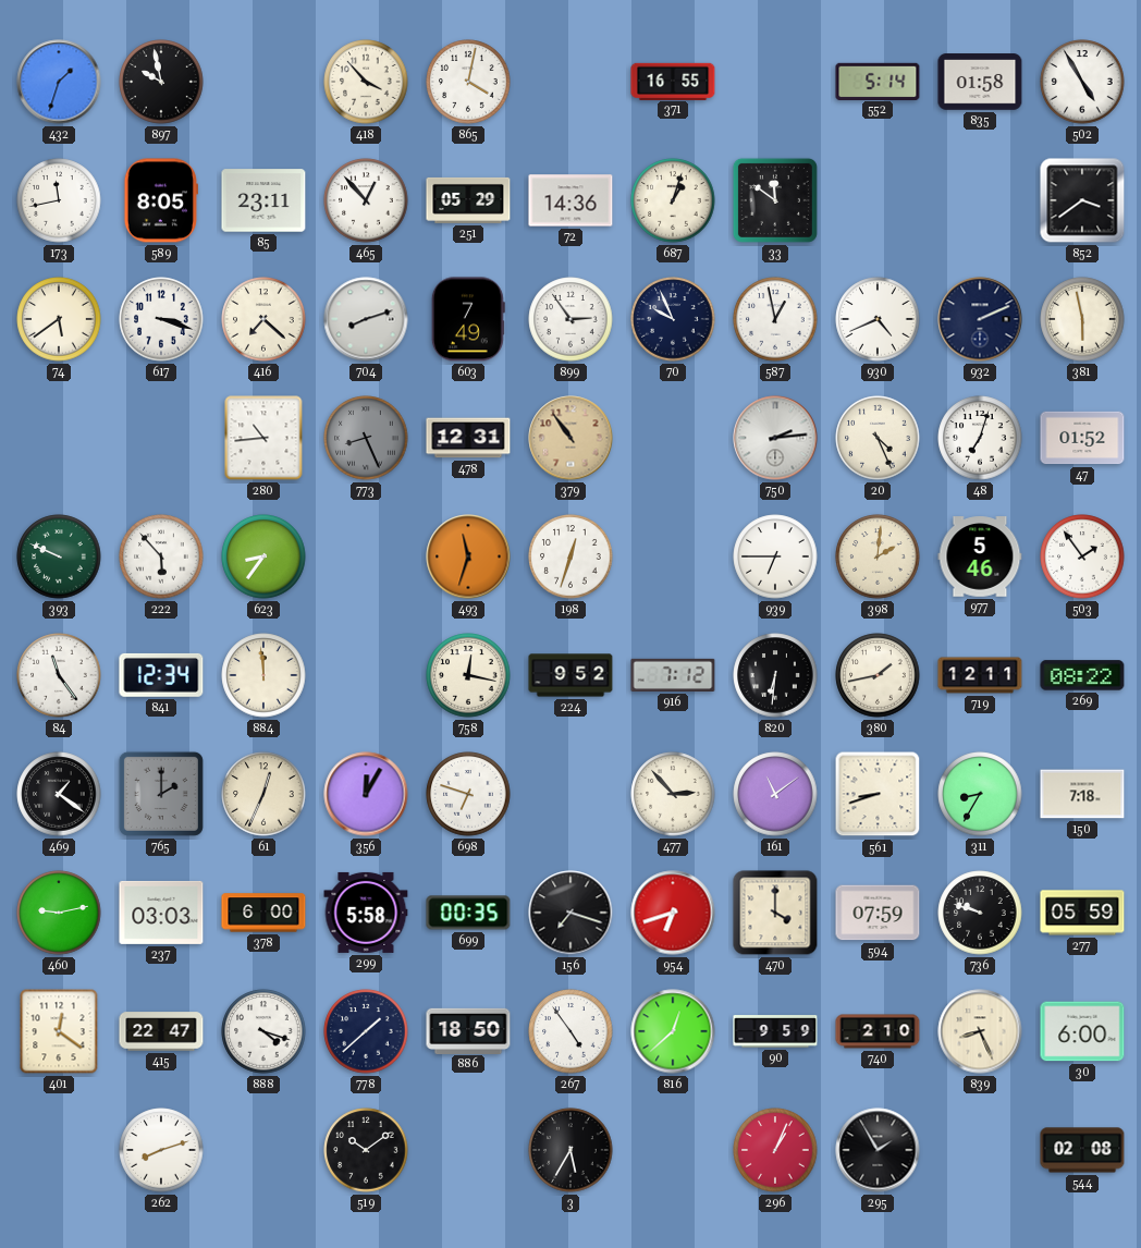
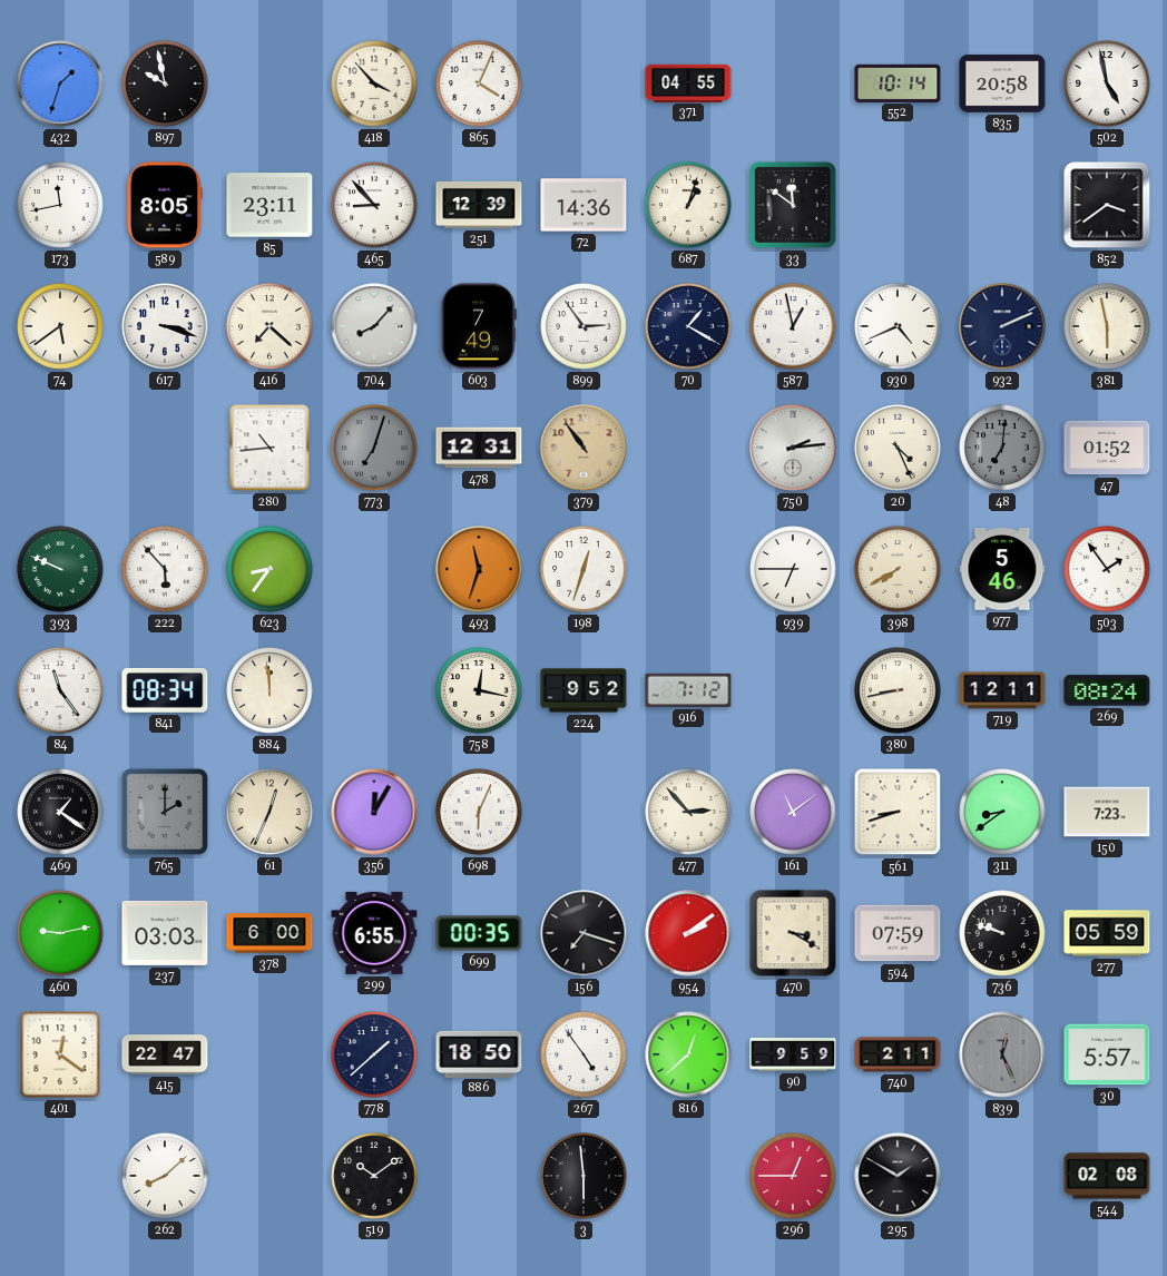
865: 4:02 -> 4:04
371: 16:55 -> 04:55
552: 5:14 -> 10:14
835: 01:58 -> 20:58
502: 4:55 -> 4:58
465: 12:53 -> 8:53
251: 05:29 -> 12:39
704: 8:12 -> 8:07
70: 9:56 -> 1:20
773: 8:26 -> 7:03
48: 7:03 -> 7:01
48 dial: white -> grey
398: 2:01 -> 7:40
841: 12:34 -> 08:34
820: 6:31 -> none
380: 1:43 -> 8:43
269: 08:22 -> 08:24
698: 6:48 -> 6:04
311: 8:35 -> 8:39
150: 7:18 -> 7:23
299: 5:58 -> 6:55
954: 6:42 -> 2:09
470: 4:00 -> 3:20
888: 4:18 -> none
740: 2:10 -> 2:11
839: 8:26 -> 12:26
839 dial: cream -> grey
30: 6:00 -> 5:57
262: 8:12 -> 8:08
3: 5:35 -> 5:59
296: 1:04 -> 12:45
295: 1:55 -> 1:50
